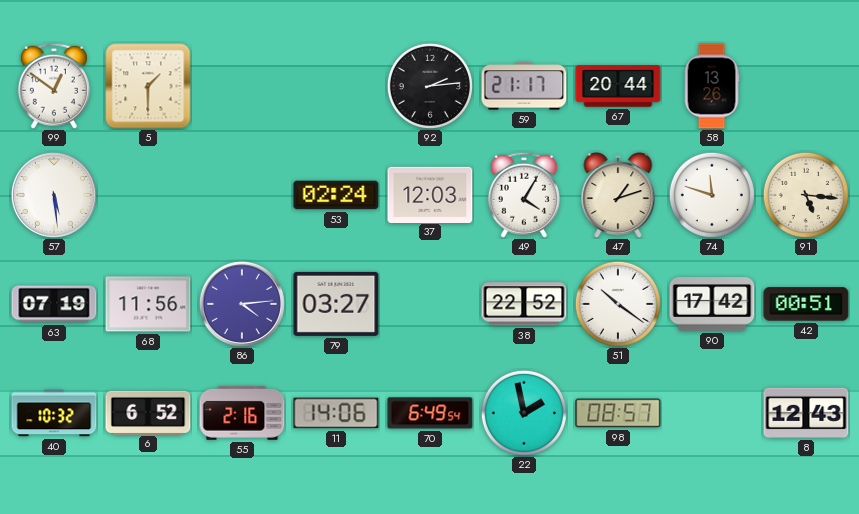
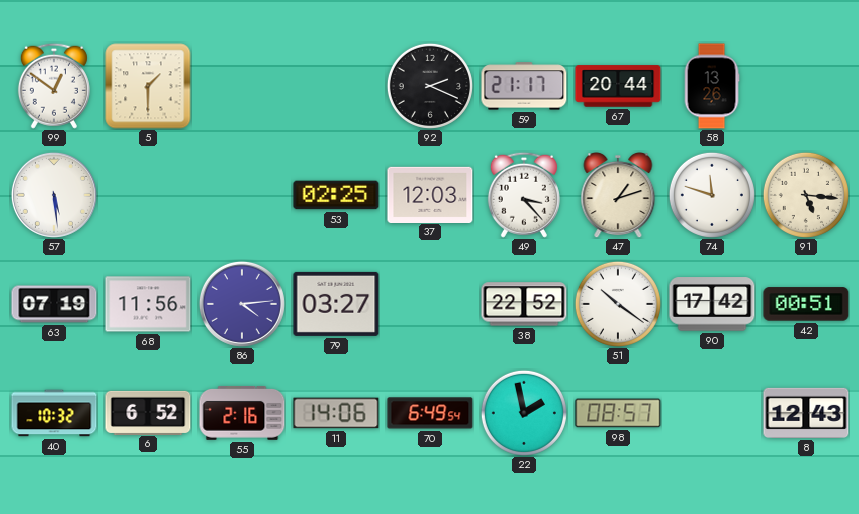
92: 2:14 -> 2:19
53: 02:24 -> 02:25
49: 4:05 -> 3:23
